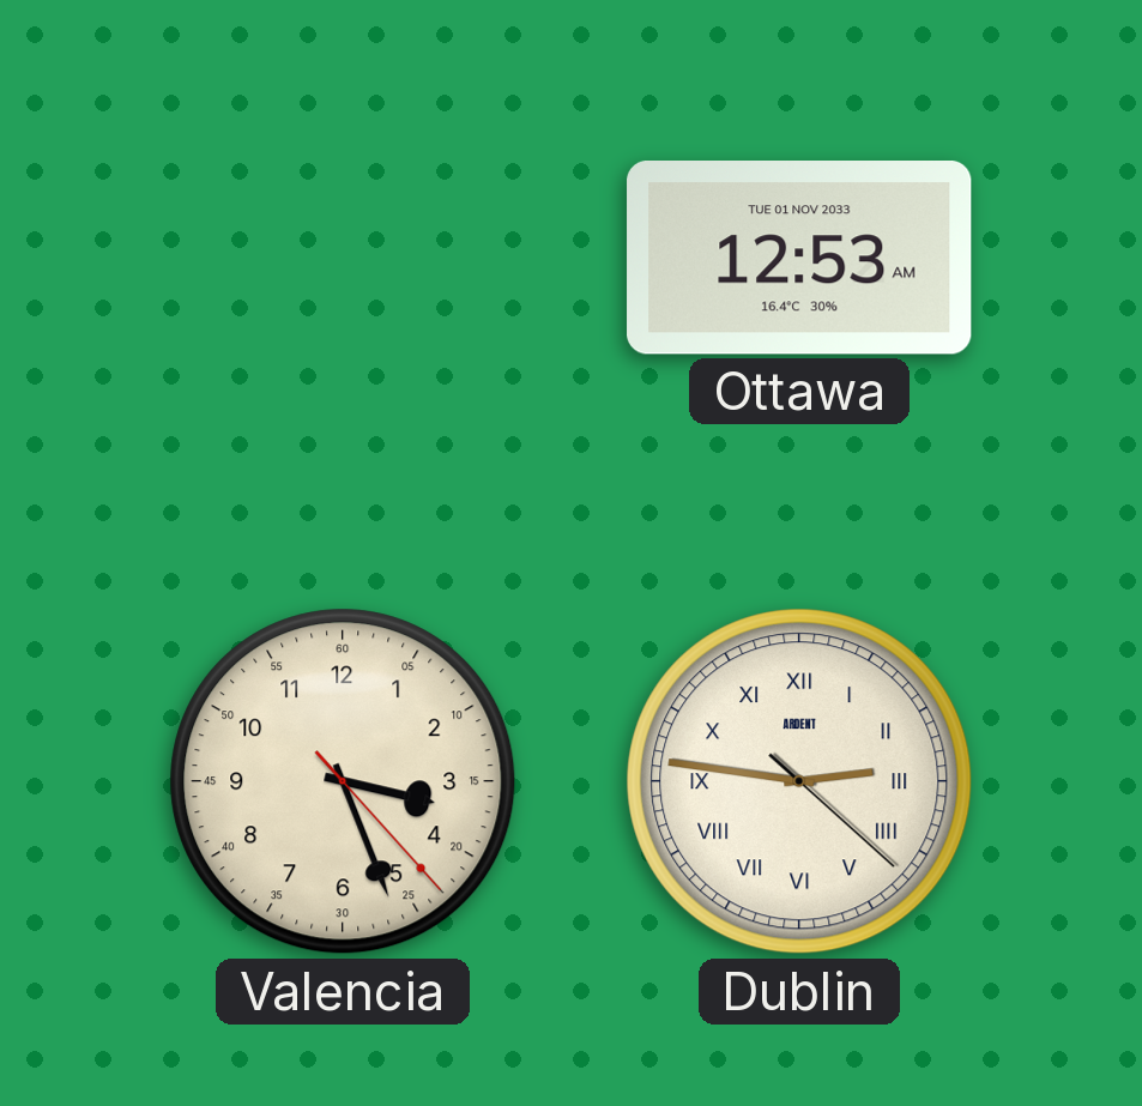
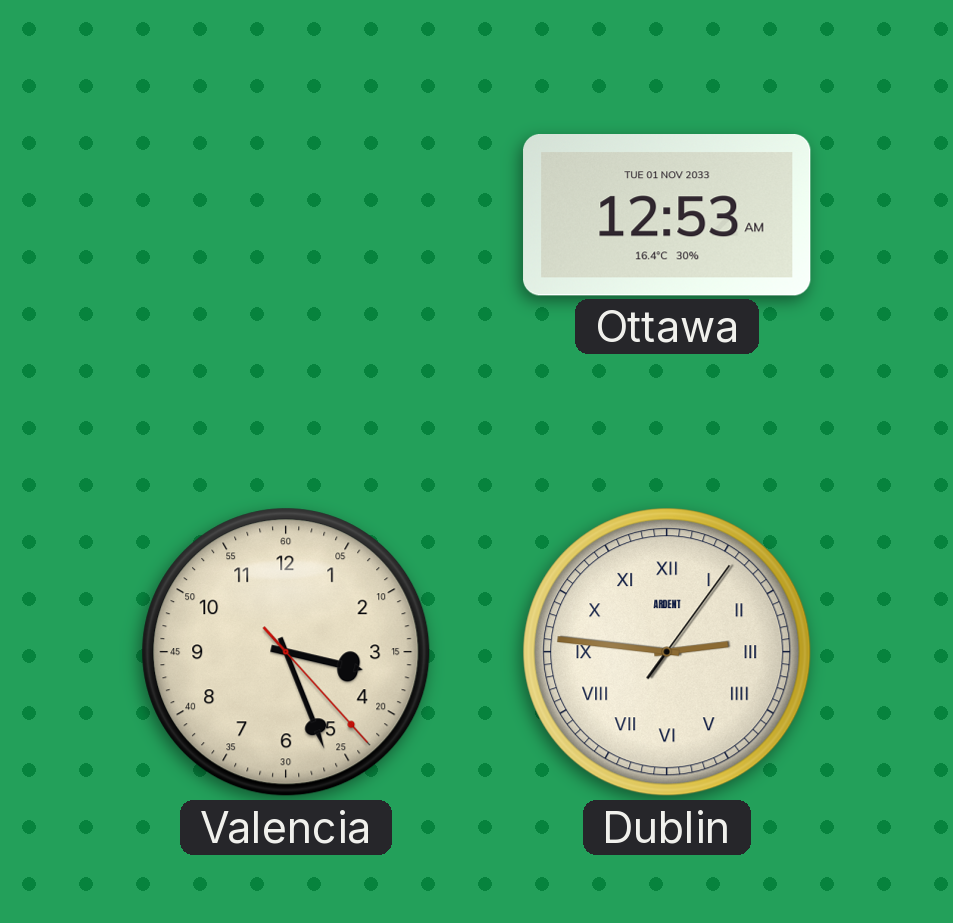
Dublin: 2:46:22 -> 2:46:06
